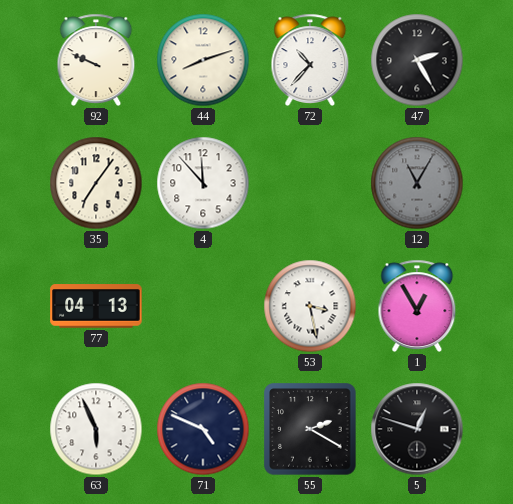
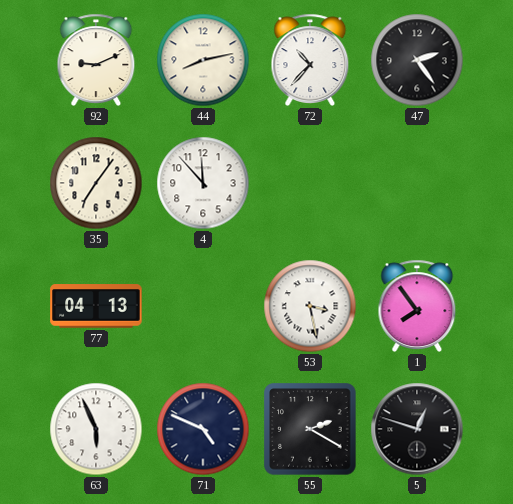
92: 9:49 -> 9:11
44: 8:12 -> 8:13
47: 2:25 -> 2:24
12: 11:05 -> none
1: 12:55 -> 7:54
